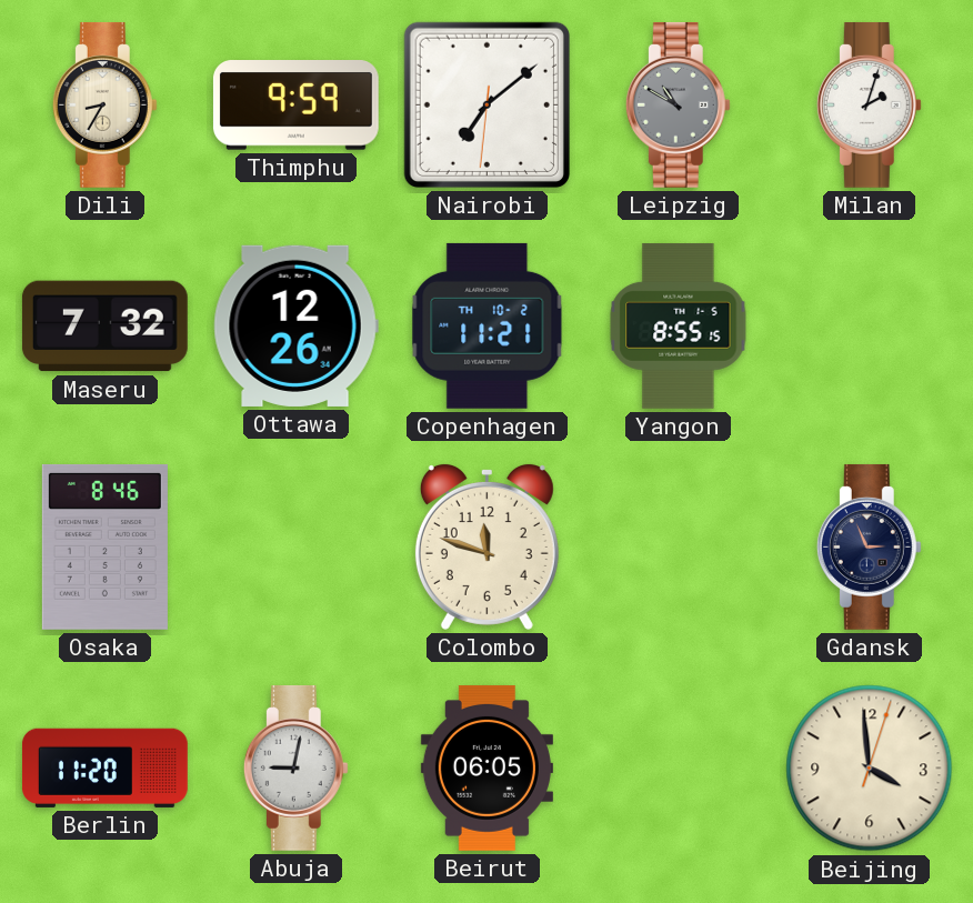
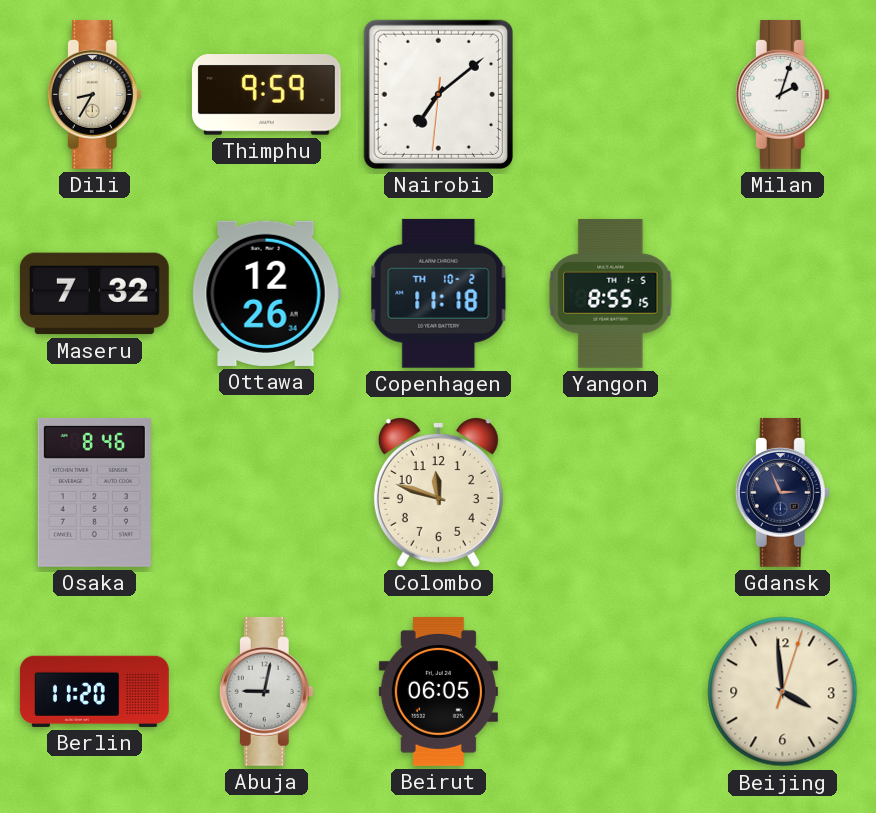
Leipzig: 10:50 -> none
Copenhagen: 11:21 -> 11:18
